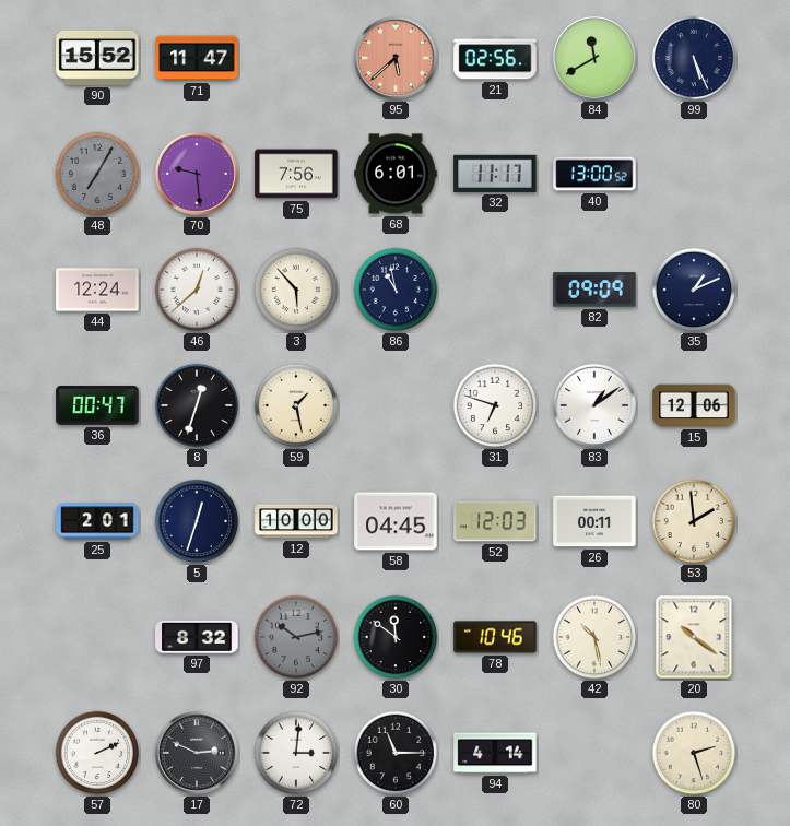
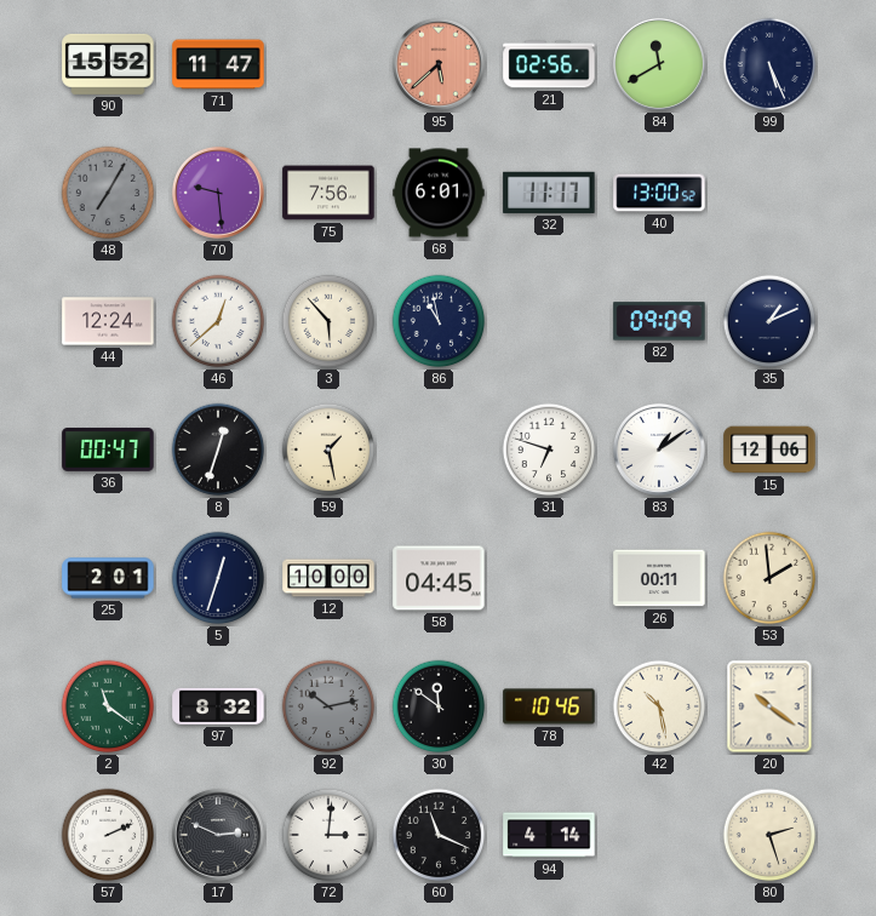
52: 12:03 -> none
2: none -> 11:21
60: 11:15 -> 11:19
